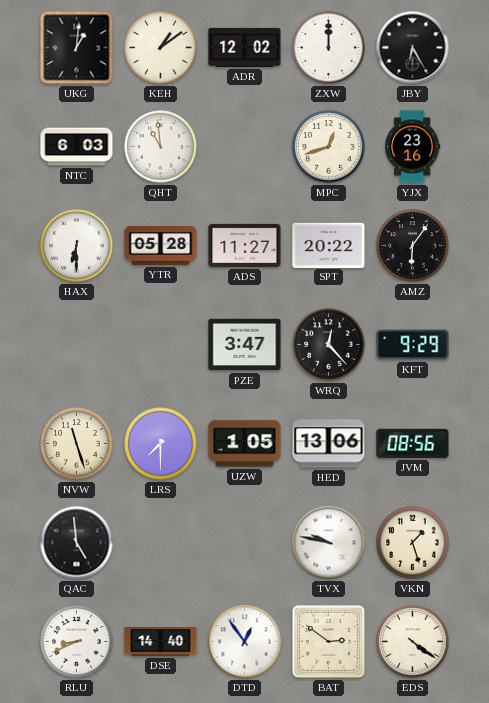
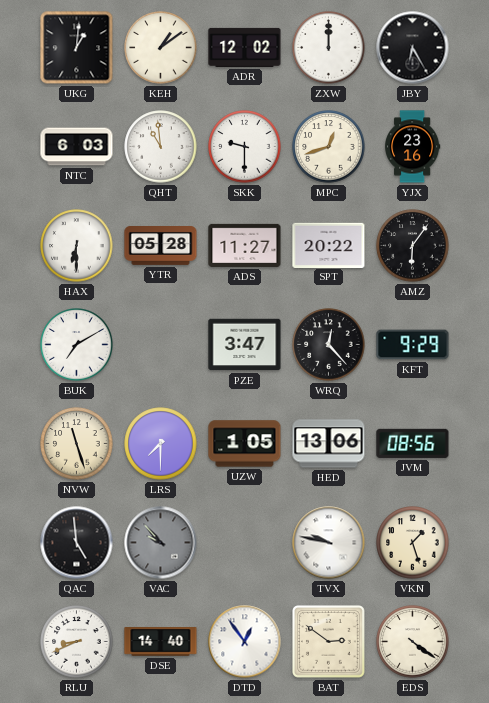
SKK: none -> 9:30
BUK: none -> 7:10
VAC: none -> 9:53
